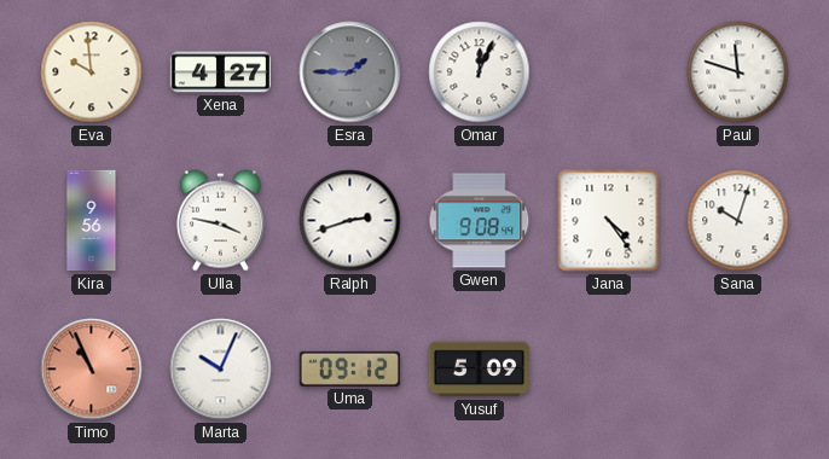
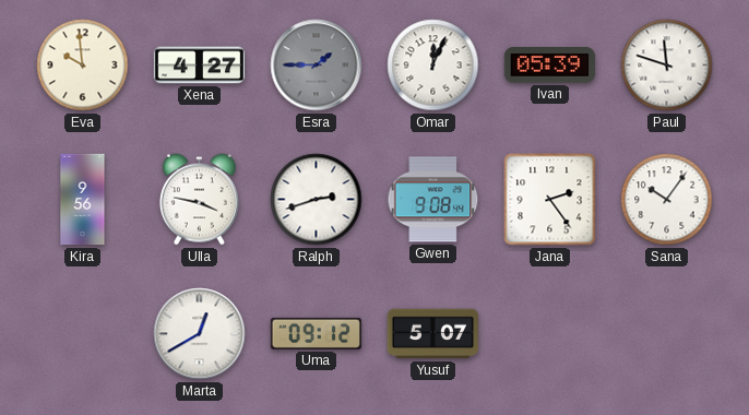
Ivan: none -> 05:39
Jana: 4:24 -> 2:24
Sana: 10:03 -> 10:06
Timo: 10:56 -> none
Marta: 10:04 -> 12:40
Yusuf: 5:09 -> 5:07
